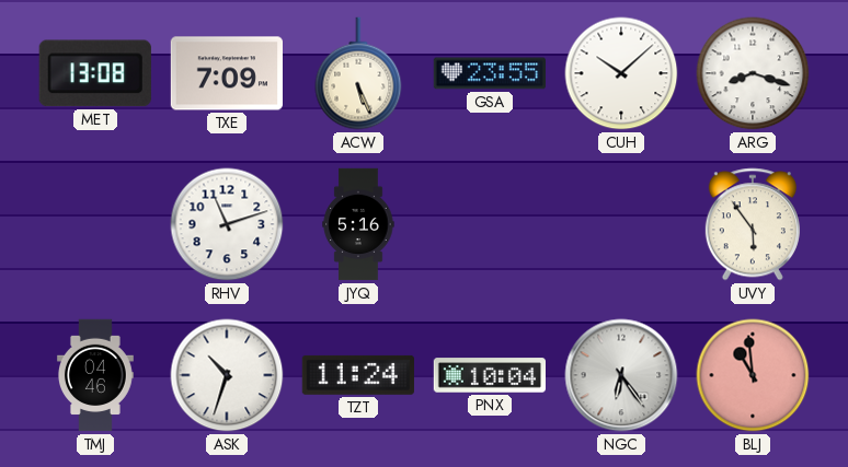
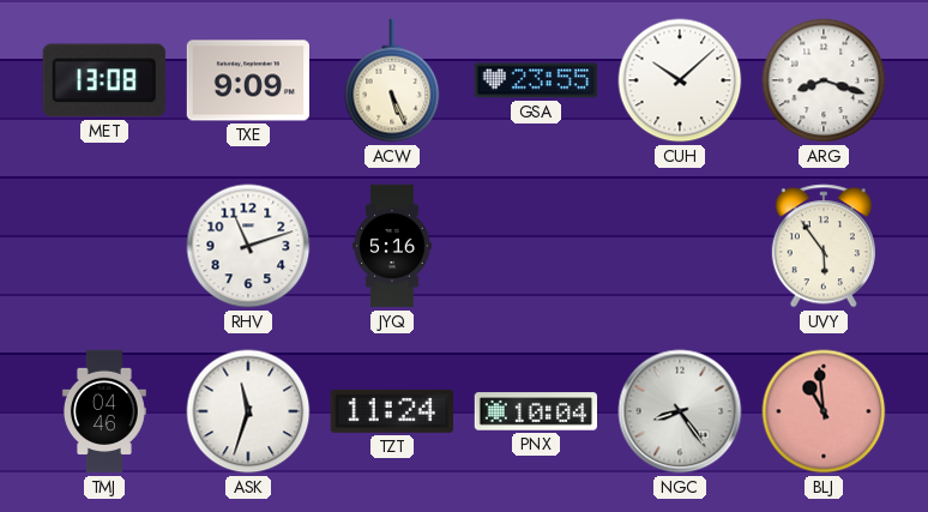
TXE: 7:09 -> 9:09
ASK: 10:33 -> 11:33
NGC: 6:24 -> 8:24
